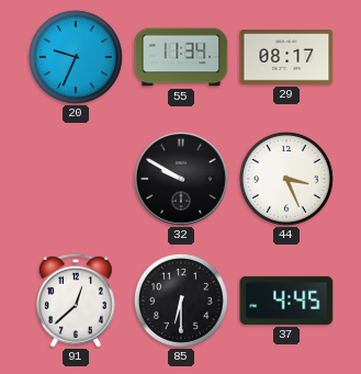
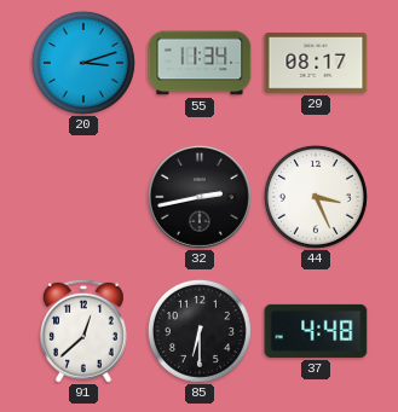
20: 9:34 -> 3:12
32: 9:50 -> 2:43
37: 4:45 -> 4:48
